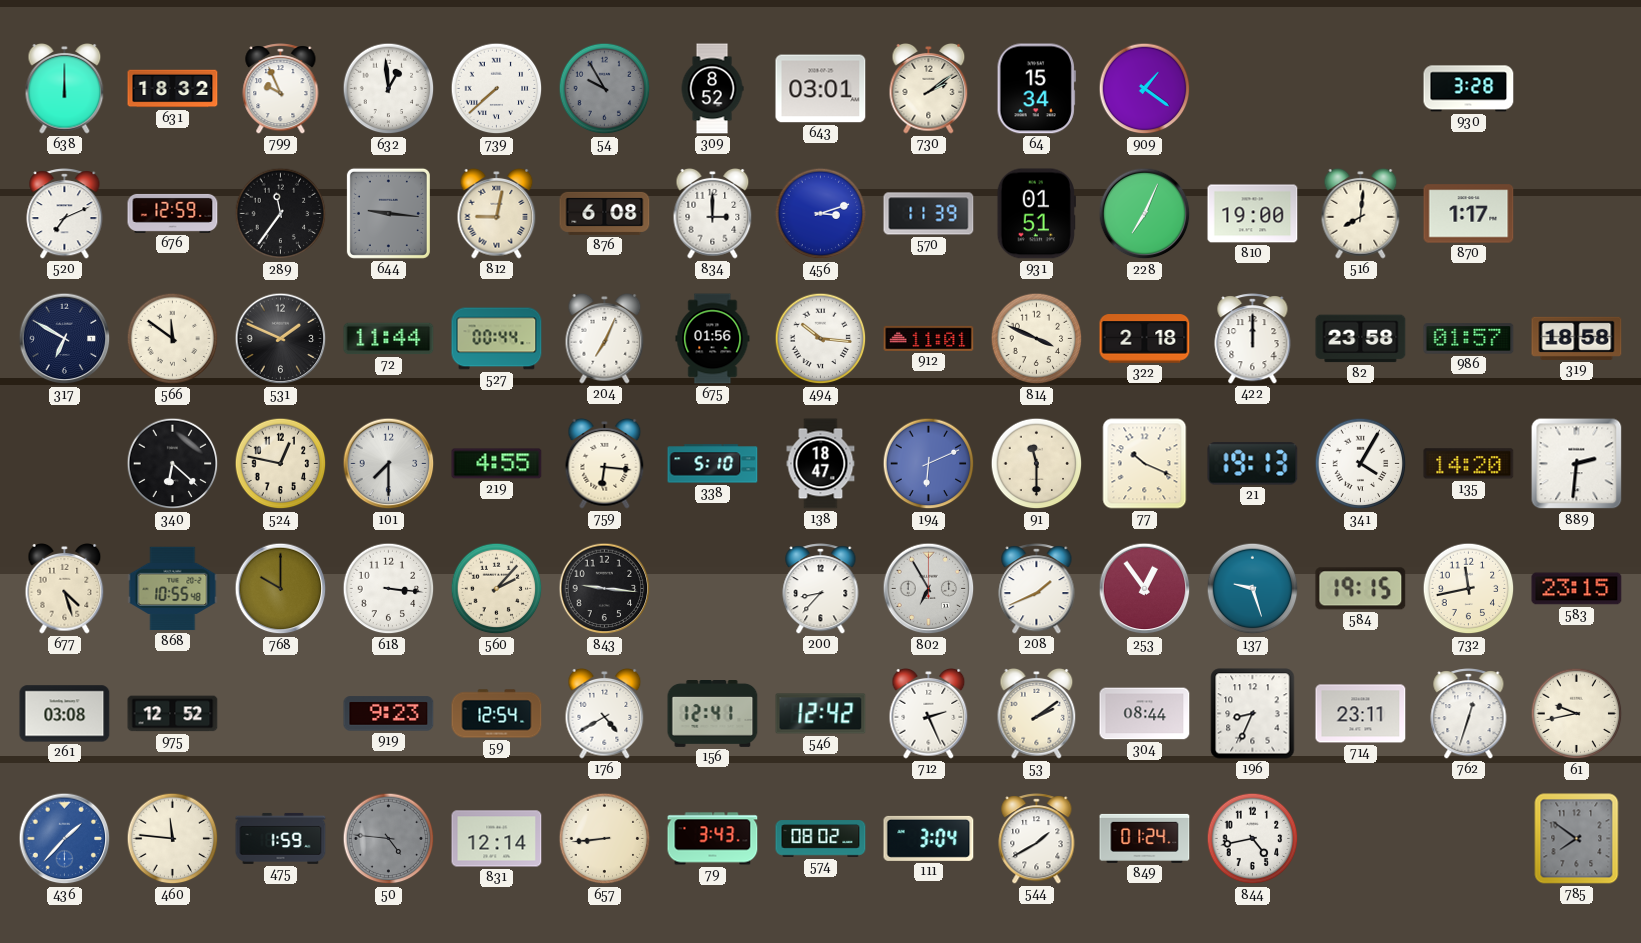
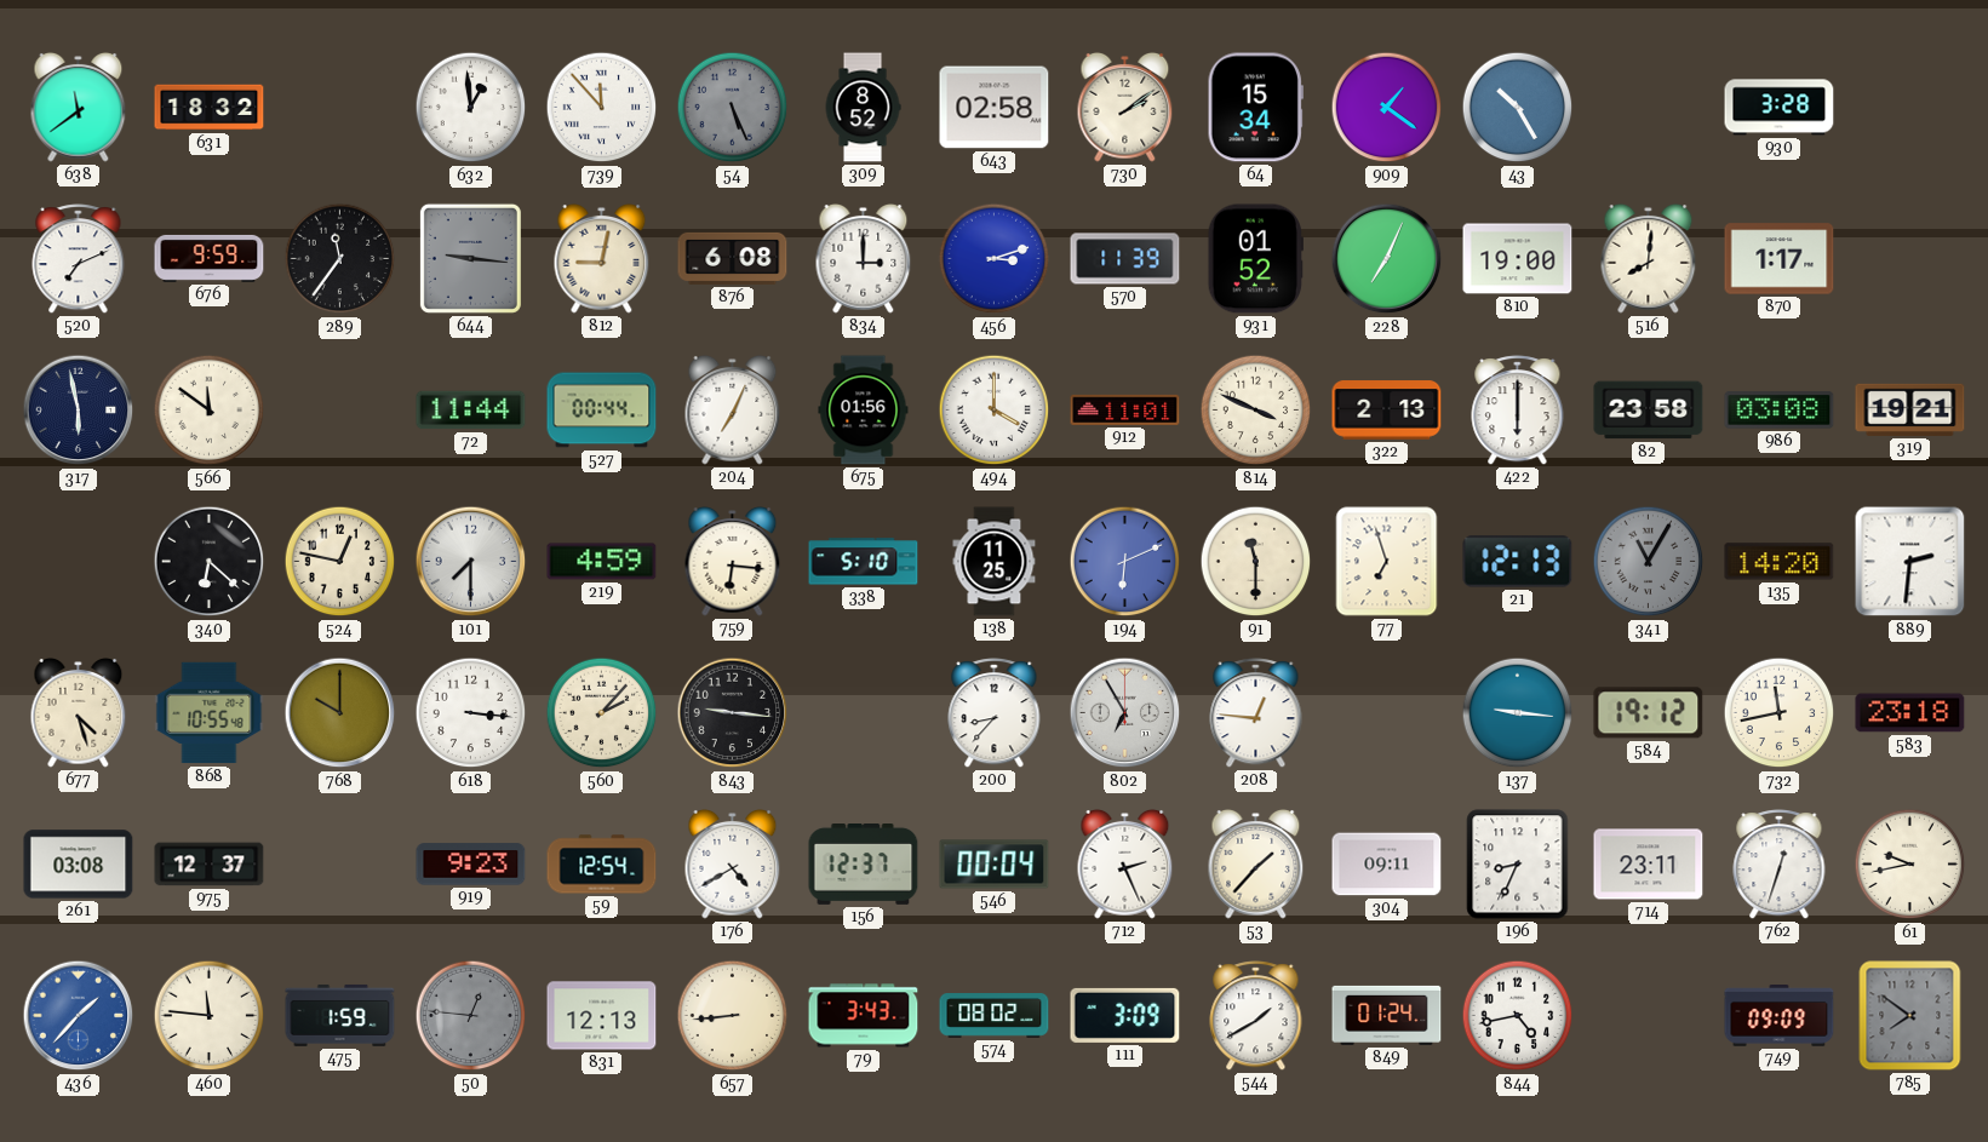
638: 12:00 -> 11:39
799: 9:56 -> none
739: 7:38 -> 11:53
54: 9:55 -> 5:26
643: 03:01 -> 02:58
43: none -> 10:25
676: 12:59 -> 9:59
931: 01:51 -> 01:52
317: 6:50 -> 5:58
531: 1:49 -> none
494: 10:16 -> 4:00
322: 2:18 -> 2:13
422: 12:00 -> 6:00
986: 01:57 -> 03:08
319: 18:58 -> 19:21
219: 4:55 -> 4:59
138: 18:47 -> 11:25
77: 10:19 -> 6:57
21: 19:13 -> 12:13
341: 4:05 -> 11:05
341 dial: white -> grey
208: 1:41 -> 12:46
253: 12:54 -> none
137: 9:27 -> 9:16
584: 19:15 -> 19:12
583: 23:15 -> 23:18
975: 12:52 -> 12:37
156: 12:41 -> 12:37
546: 12:42 -> 00:04
53: 2:09 -> 1:37
304: 08:44 -> 09:11
50: 4:46 -> 12:46
831: 12:14 -> 12:13
111: 3:04 -> 3:09
749: none -> 09:09
